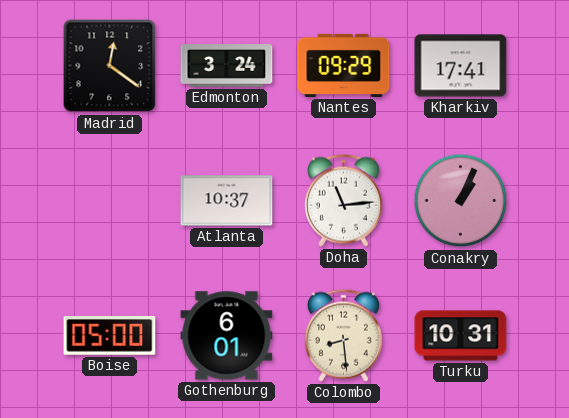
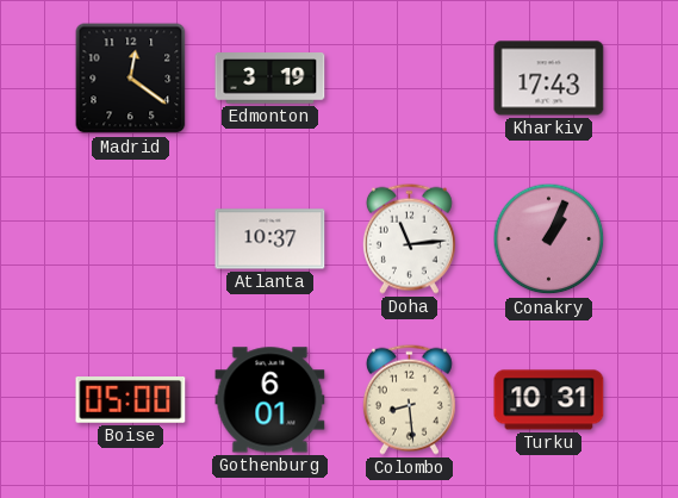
Edmonton: 3:24 -> 3:19
Nantes: 09:29 -> none
Kharkiv: 17:41 -> 17:43
